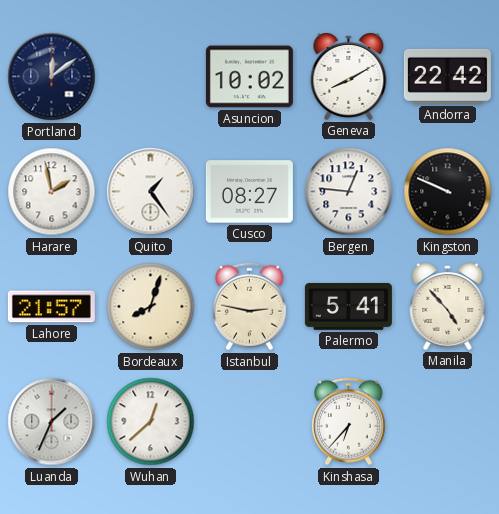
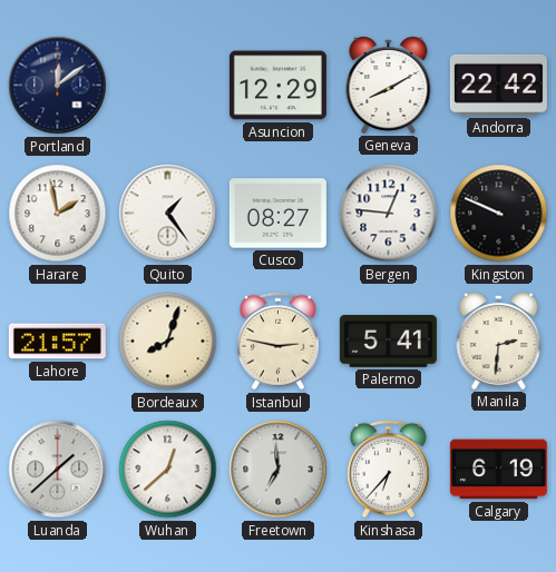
Asuncion: 10:02 -> 12:29
Manila: 4:53 -> 2:31
Luanda: 1:34 -> 1:38
Freetown: none -> 6:59
Calgary: none -> 6:19
